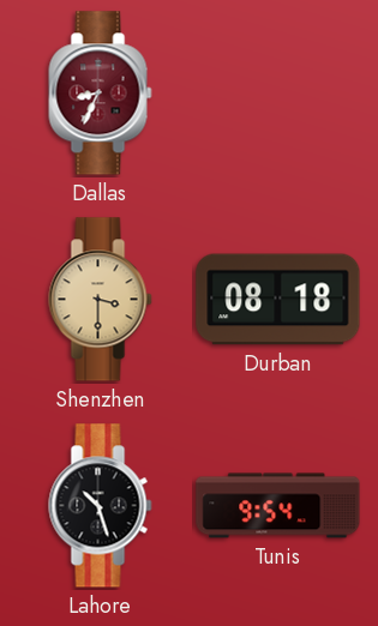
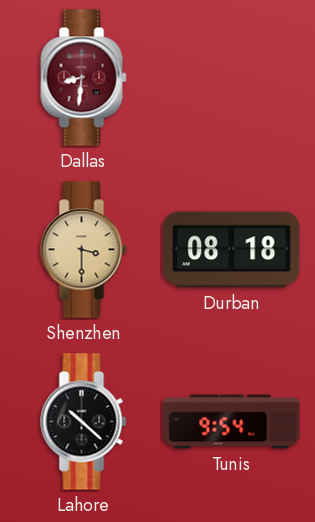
Dallas: 8:34 -> 8:31
Lahore: 10:27 -> 10:22
